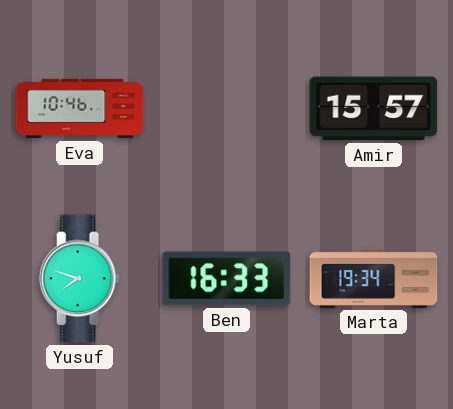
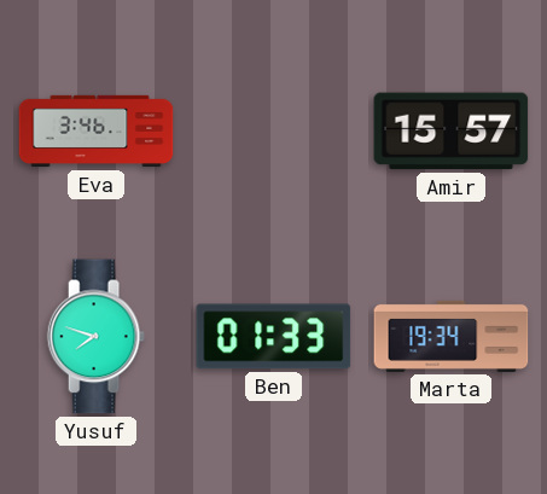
Eva: 10:46 -> 3:46
Ben: 16:33 -> 01:33
